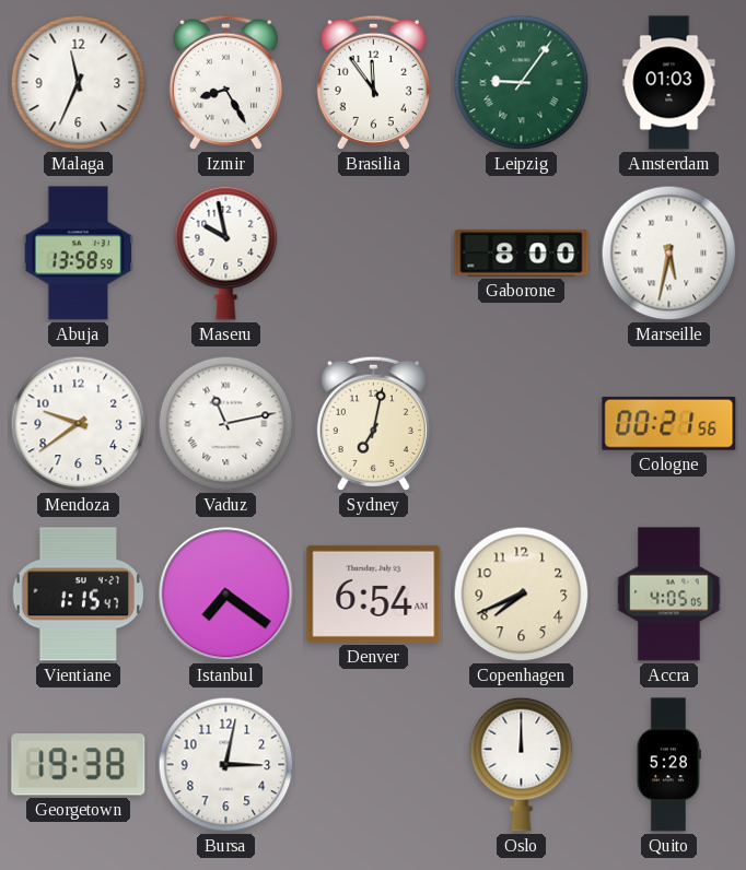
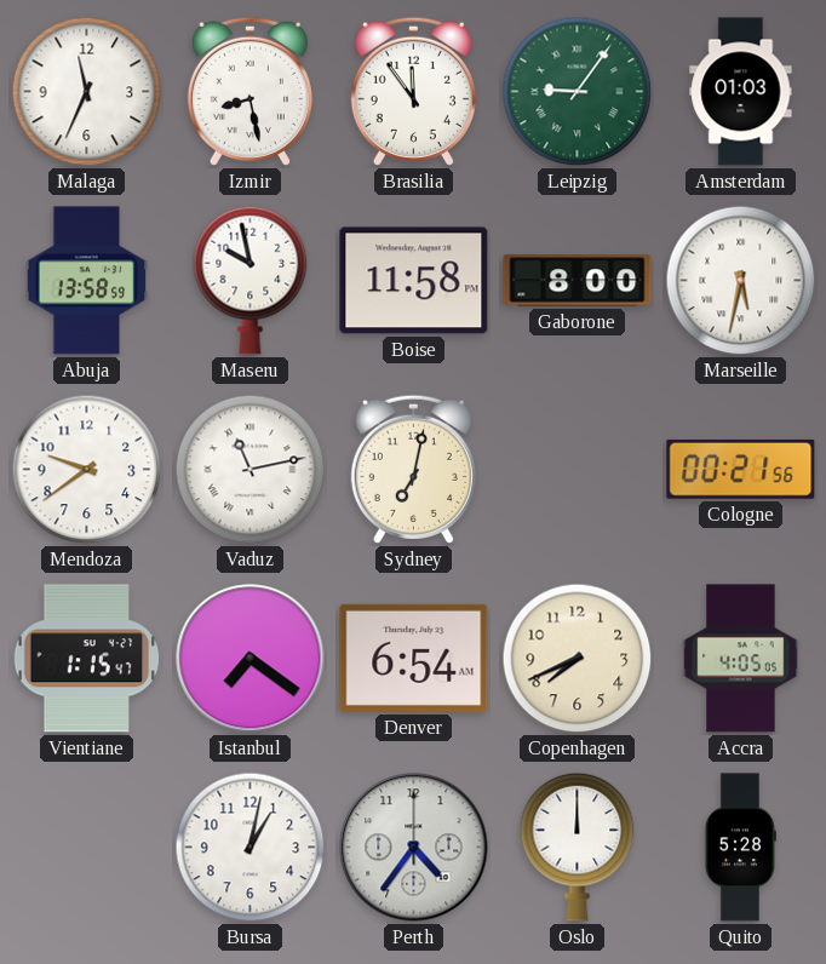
Izmir: 8:25 -> 8:28
Boise: none -> 11:58
Georgetown: 19:38 -> none
Bursa: 3:02 -> 1:02
Perth: none -> 4:36
